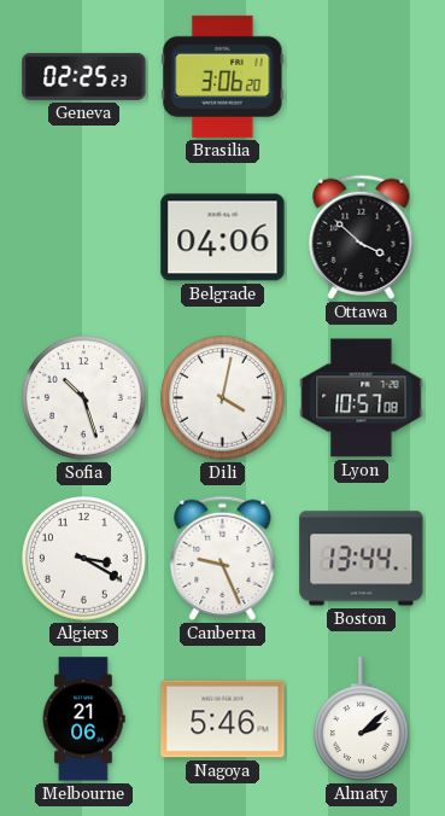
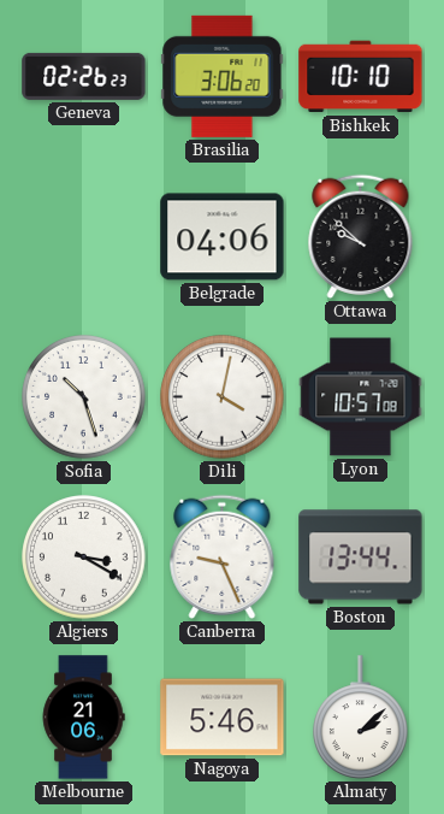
Geneva: 02:25 -> 02:26
Bishkek: none -> 10:10
Ottawa: 3:52 -> 9:52
